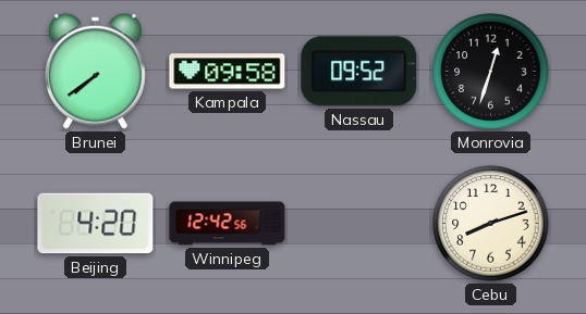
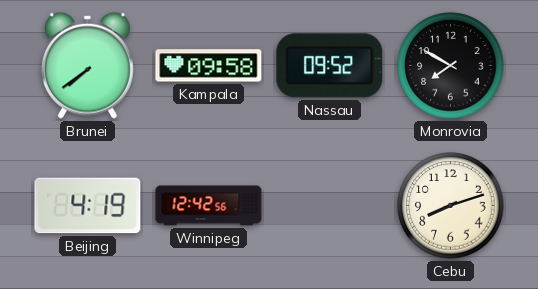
Monrovia: 12:33 -> 7:50
Beijing: 4:20 -> 4:19
